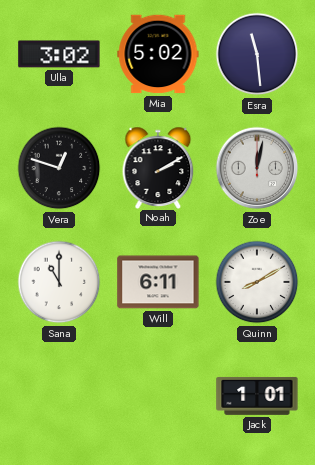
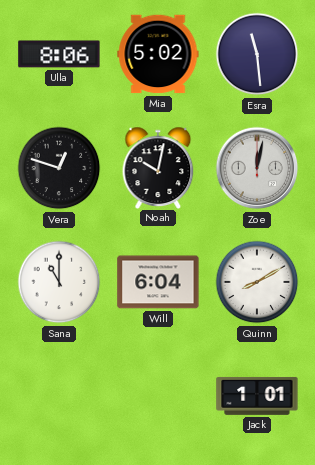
Ulla: 3:02 -> 8:06
Noah: 2:10 -> 10:02
Will: 6:11 -> 6:04
